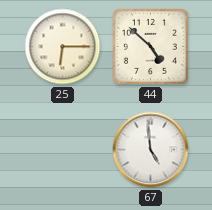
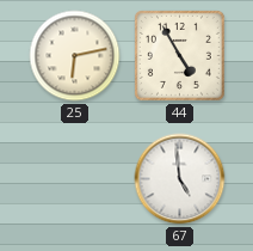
25: 6:15 -> 6:13
44: 4:52 -> 4:55
